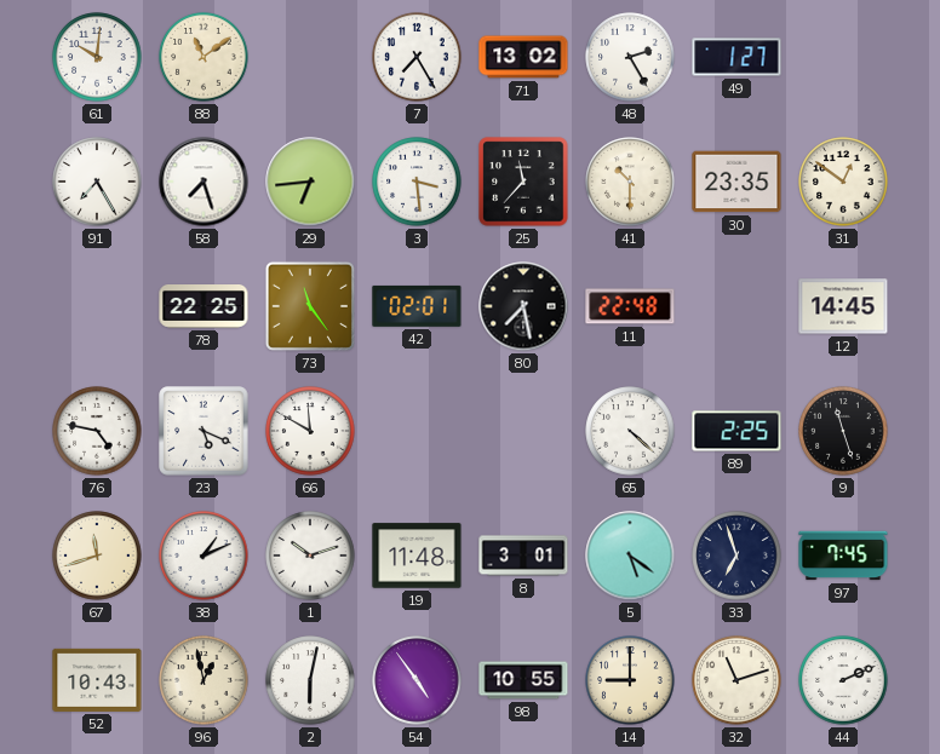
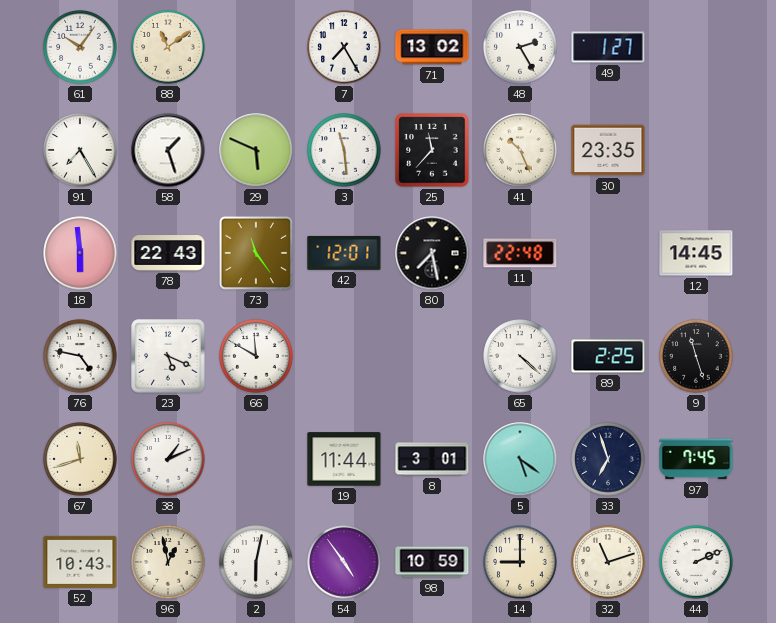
61: 10:01 -> 10:06
58: 7:27 -> 1:27
29: 6:44 -> 5:49
3: 3:29 -> 11:29
41: 10:30 -> 10:26
31: 12:51 -> none
18: none -> 5:59
78: 22:25 -> 22:43
42: 02:01 -> 12:01
1: 10:12 -> none
19: 11:48 -> 11:44
98: 10:55 -> 10:59
